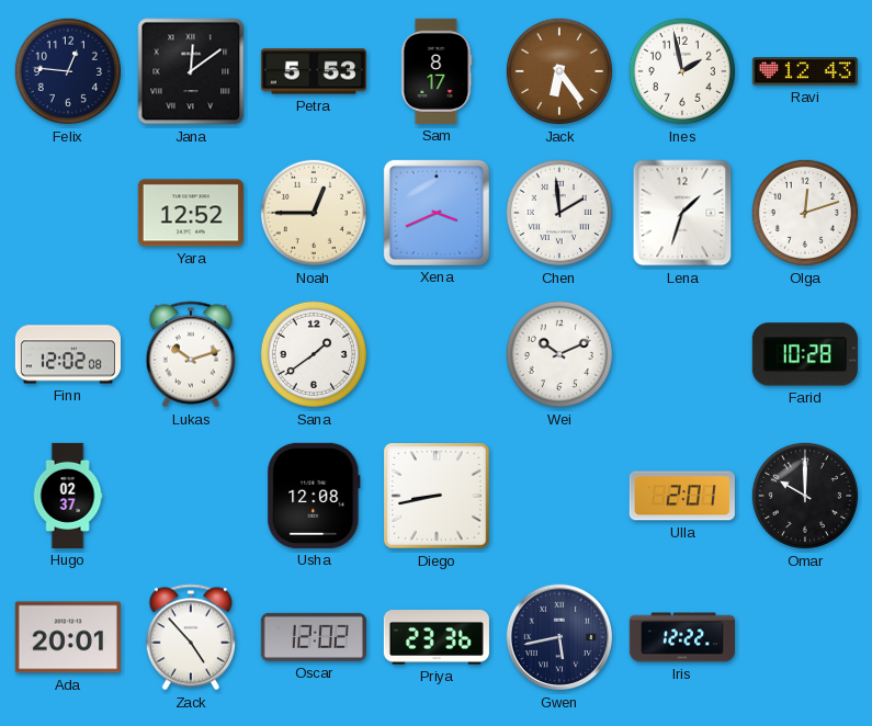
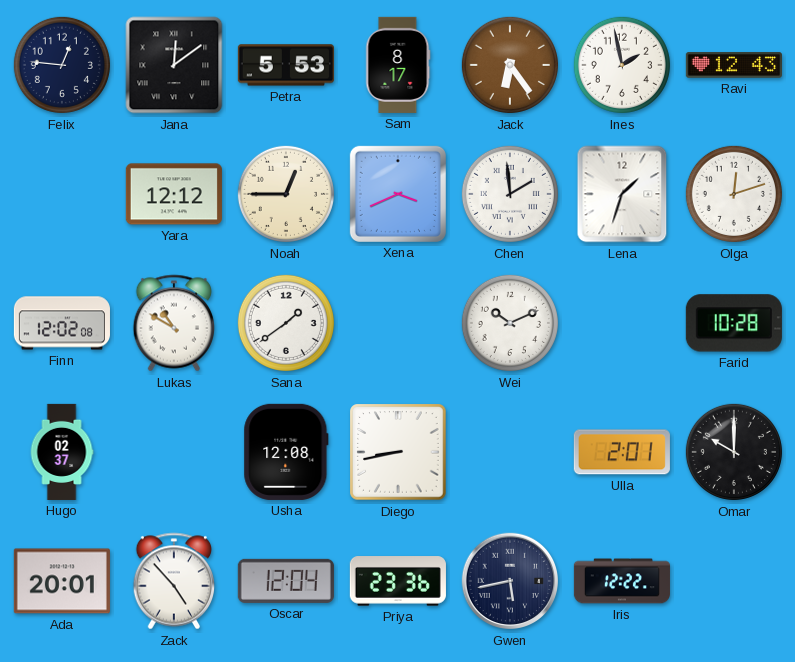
Yara: 12:52 -> 12:12
Lukas: 10:12 -> 10:50
Oscar: 12:02 -> 12:04
